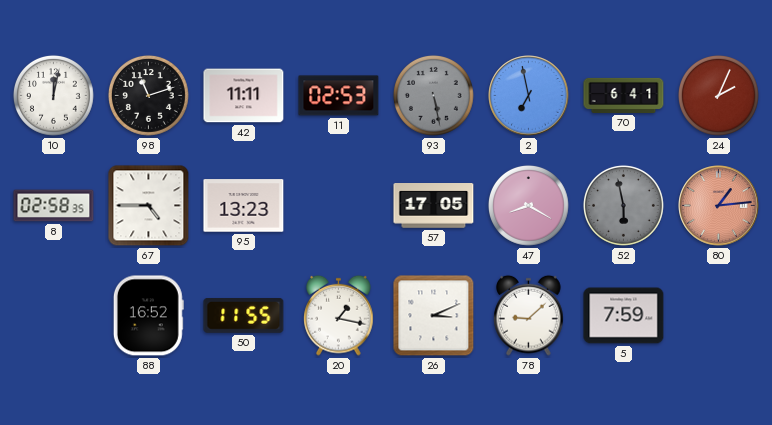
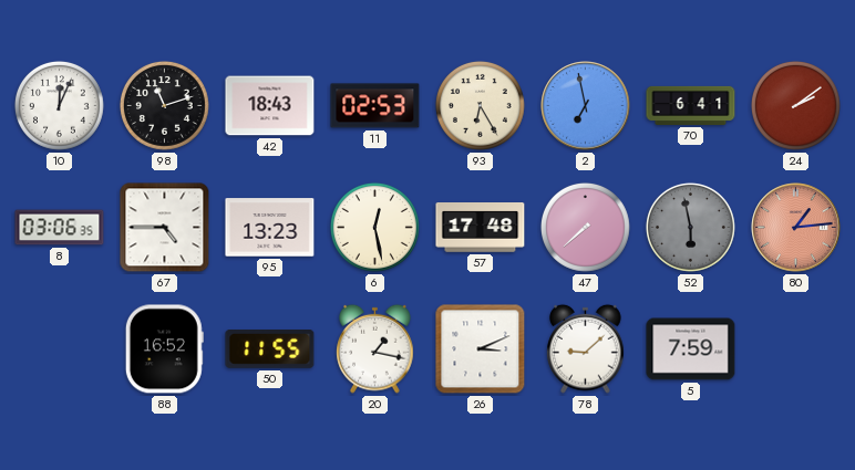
10: 12:02 -> 12:04
42: 11:11 -> 18:43
93: 5:28 -> 6:25
93 dial: grey -> cream
24: 2:04 -> 2:09
8: 02:58 -> 03:06
6: none -> 12:28
57: 17:05 -> 17:48
47: 8:20 -> 7:38
